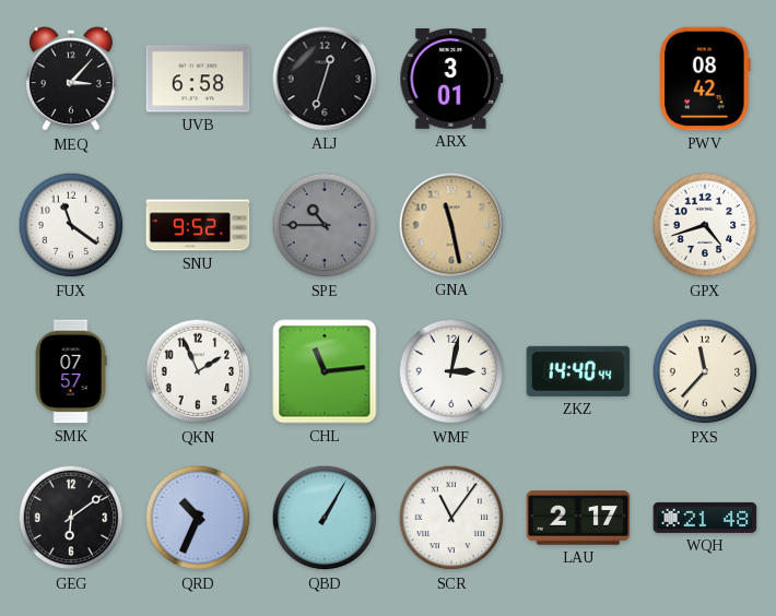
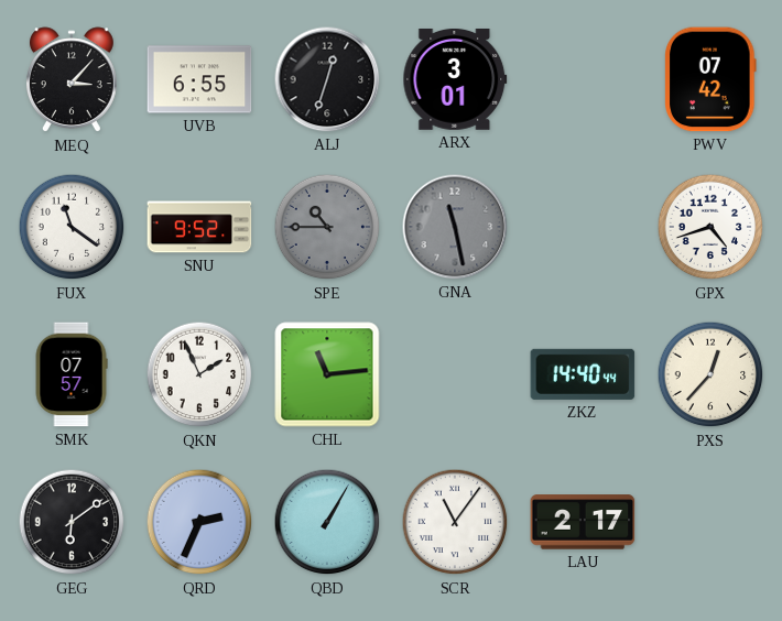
UVB: 6:58 -> 6:55
PWV: 08:42 -> 07:42
GNA dial: champagne -> grey
WMF: 3:02 -> none
PXS: 11:37 -> 12:37
QRD: 10:34 -> 2:34
WQH: 21:48 -> none
